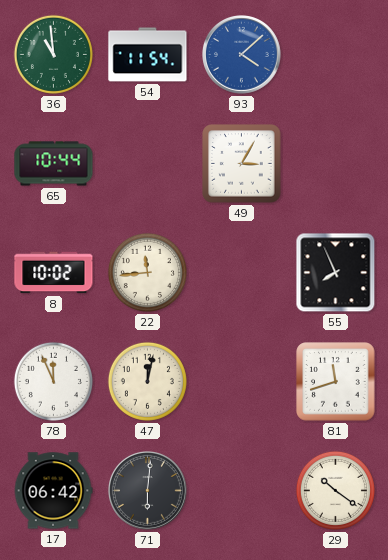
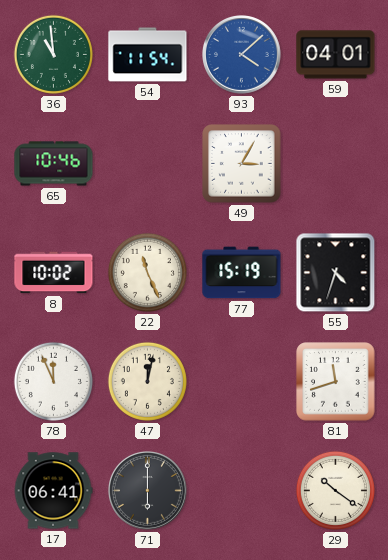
59: none -> 04:01
65: 10:44 -> 10:46
22: 11:44 -> 11:26
77: none -> 15:19
55: 7:56 -> 4:33
17: 06:42 -> 06:41
71: 6:01 -> 6:00
